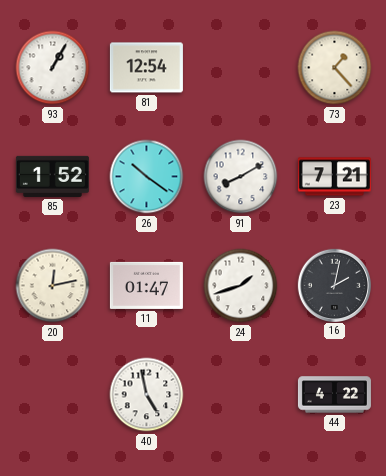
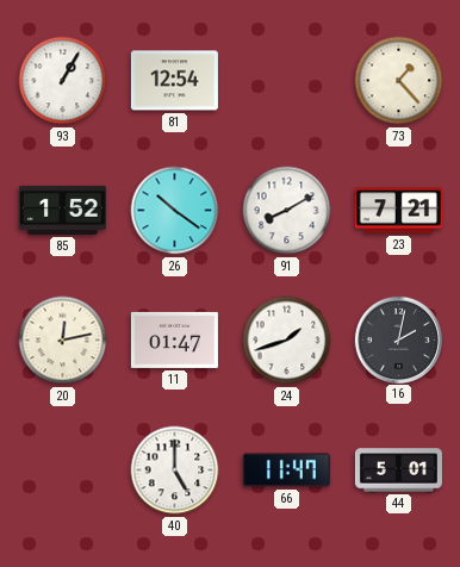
40: 4:58 -> 5:00
66: none -> 11:47
44: 4:22 -> 5:01
